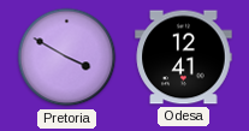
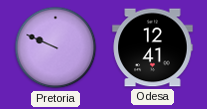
Pretoria: 3:50 -> 9:49
